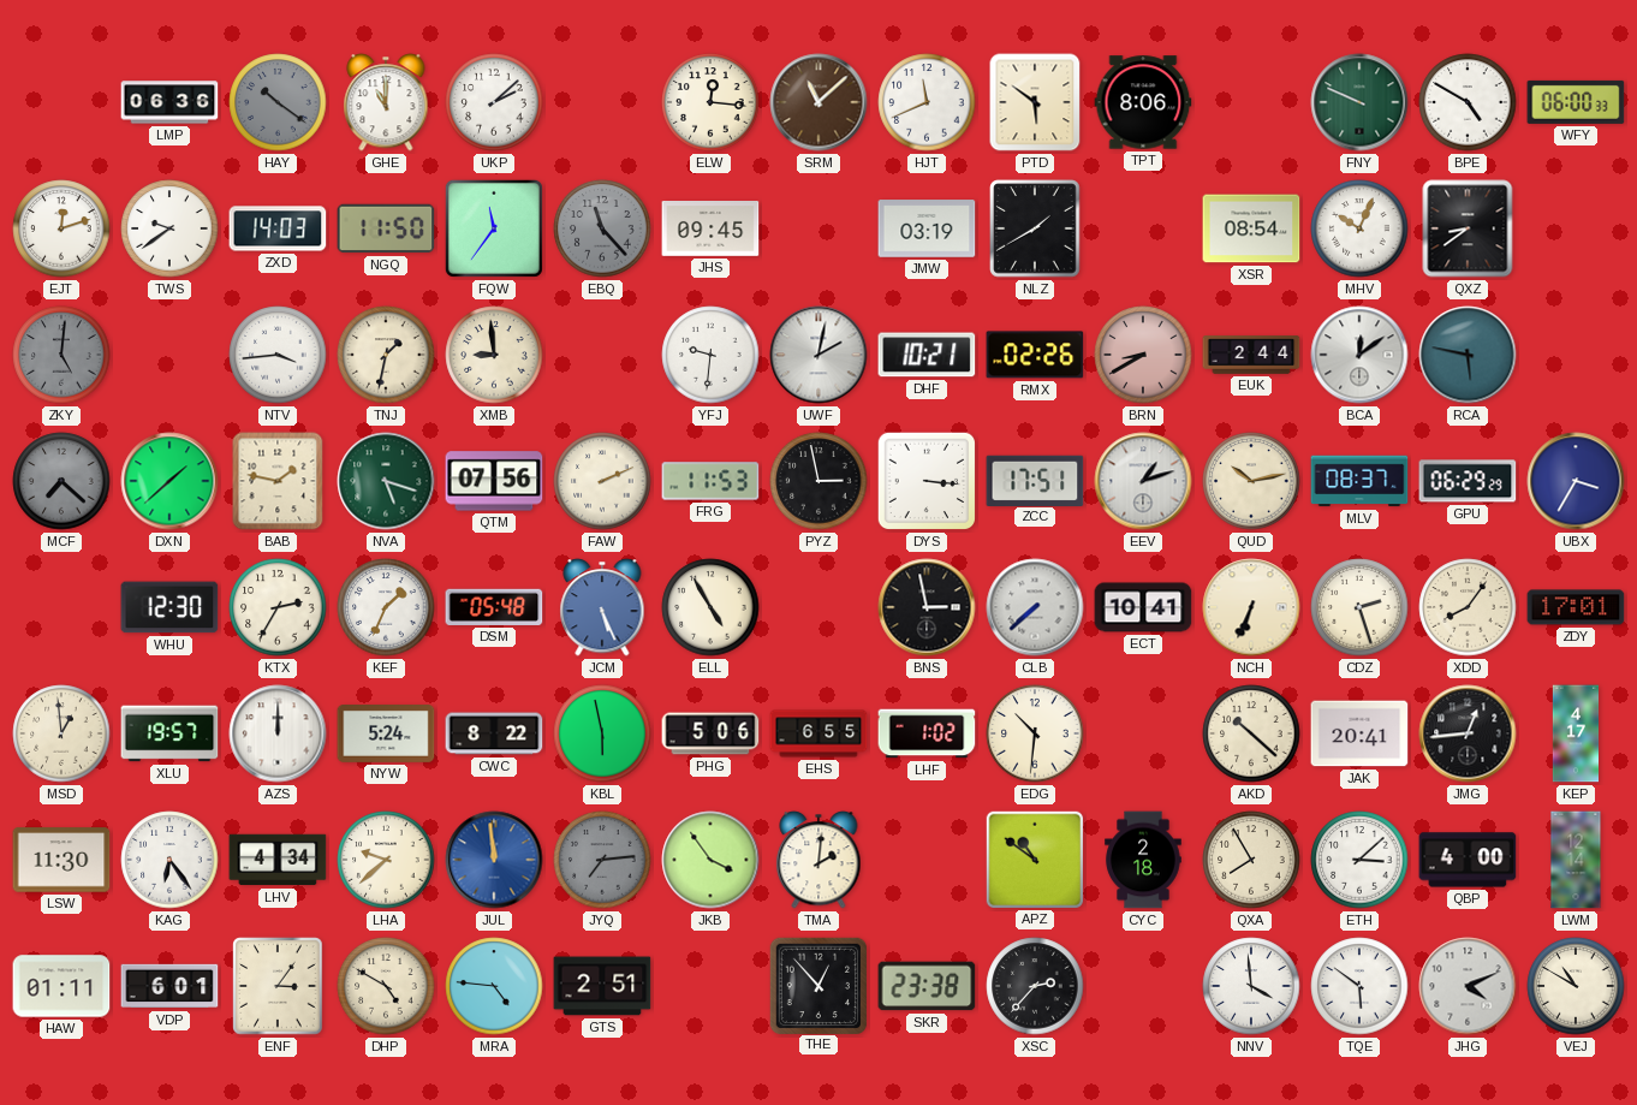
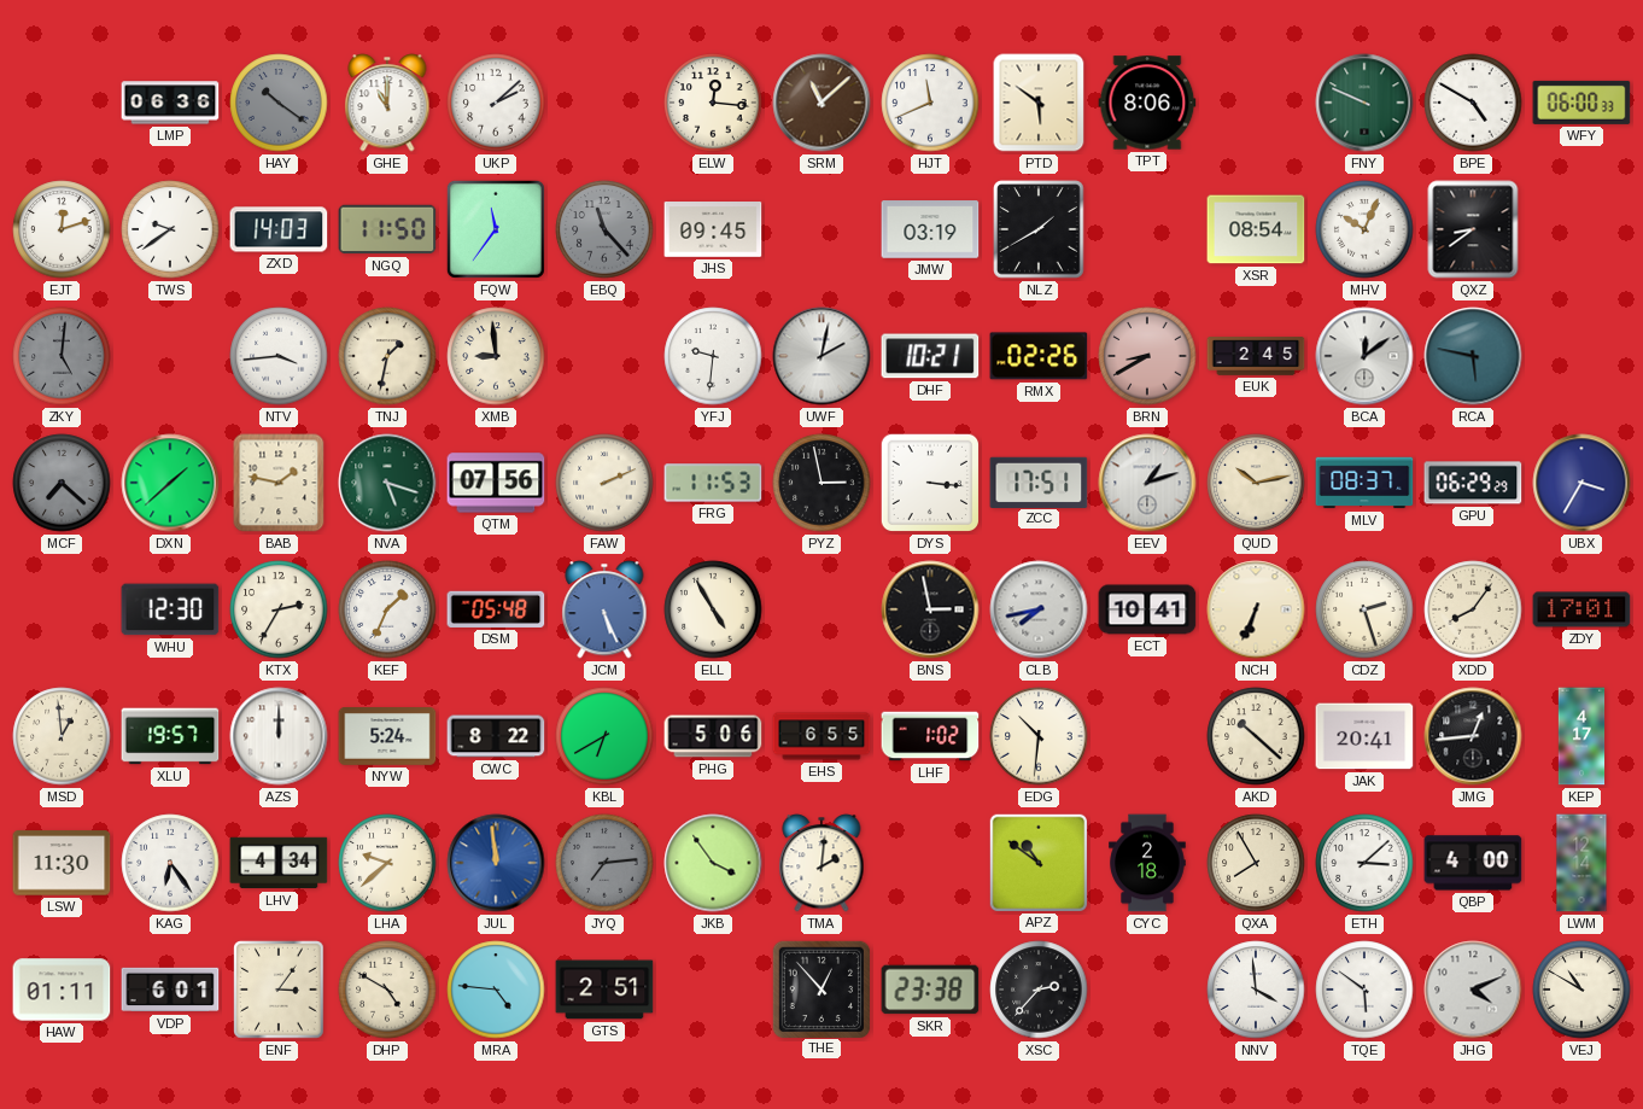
EUK: 2:44 -> 2:45
CLB: 7:38 -> 7:43
KBL: 5:58 -> 6:40
